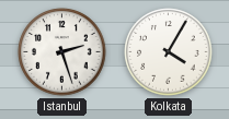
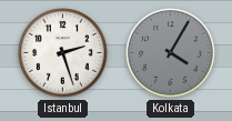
Kolkata dial: white -> grey
